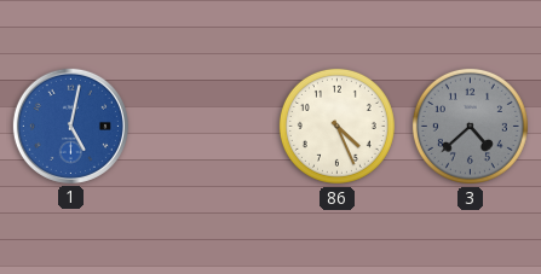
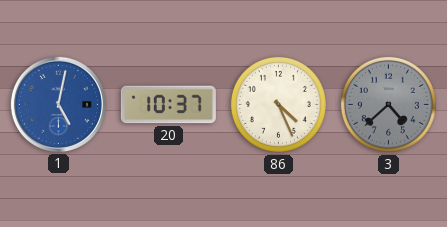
20: none -> 10:37
